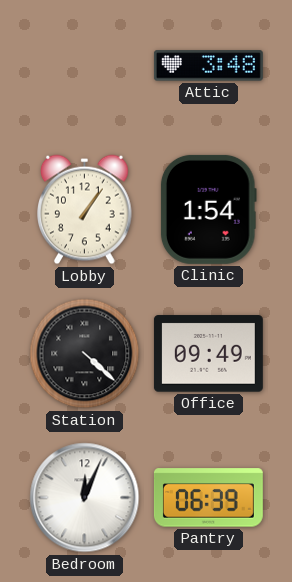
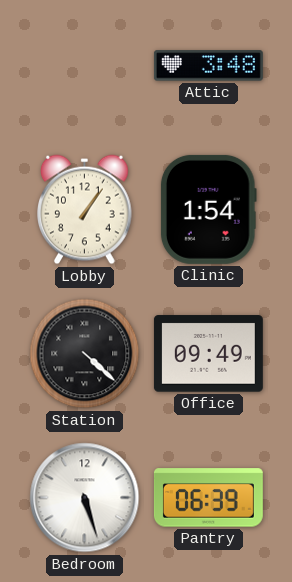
Bedroom: 12:04 -> 5:27
